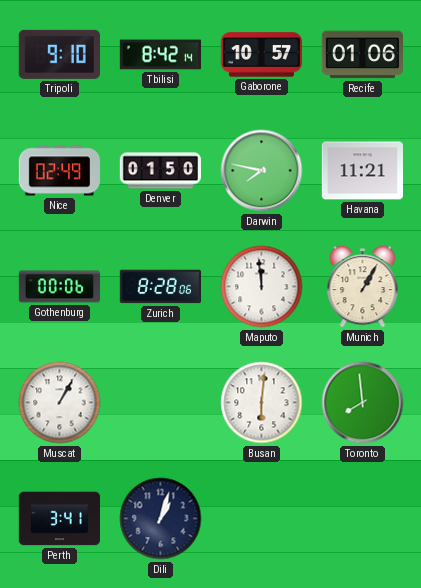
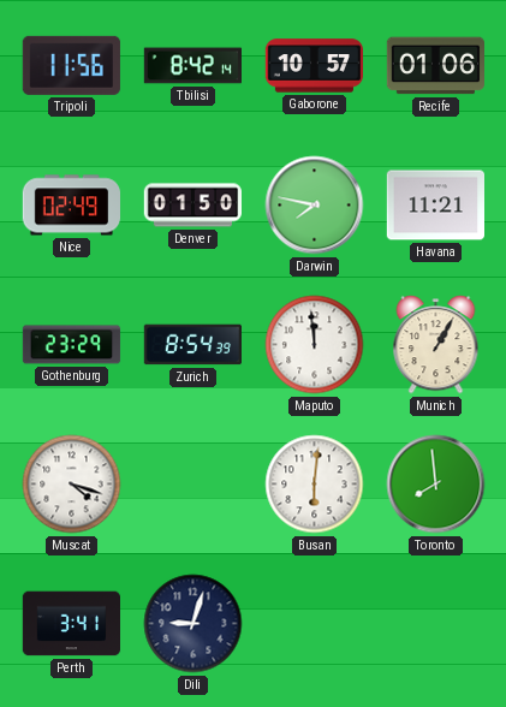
Tripoli: 9:10 -> 11:56
Gothenburg: 00:06 -> 23:29
Zurich: 8:28 -> 8:54
Muscat: 1:05 -> 4:18
Dili: 1:03 -> 9:03
